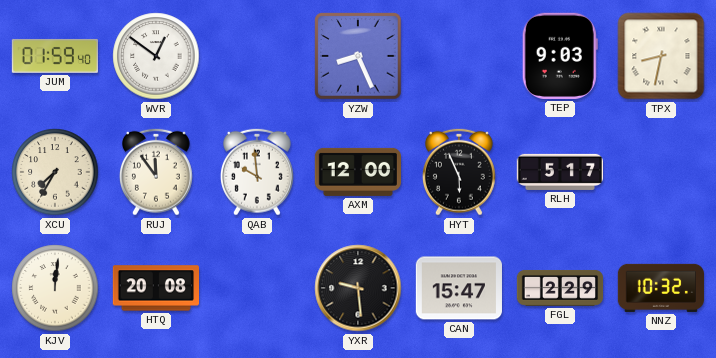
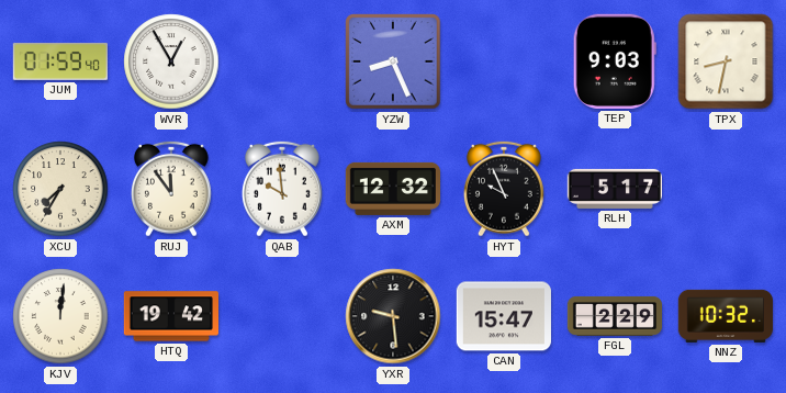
WVR: 12:51 -> 12:55
AXM: 12:00 -> 12:32
HYT: 5:56 -> 9:56
HTQ: 20:08 -> 19:42
